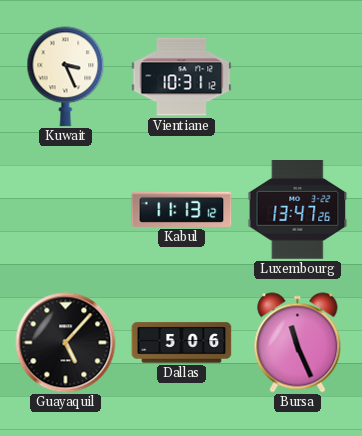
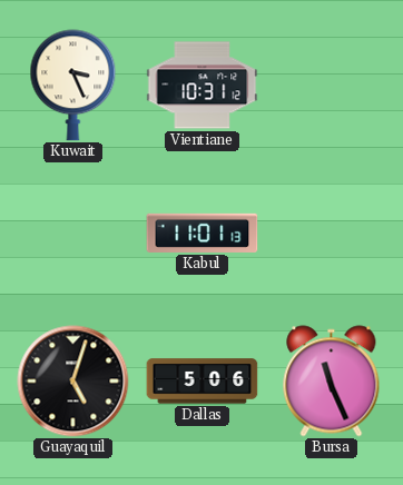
Kabul: 11:13 -> 11:01
Luxembourg: 13:47 -> none
Guayaquil: 5:07 -> 5:03
